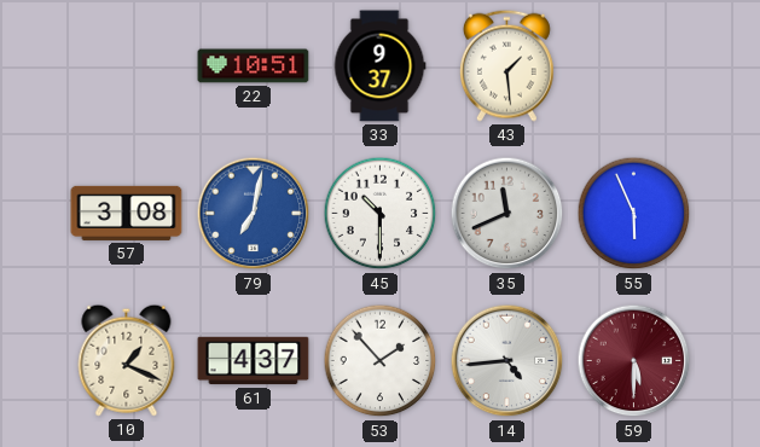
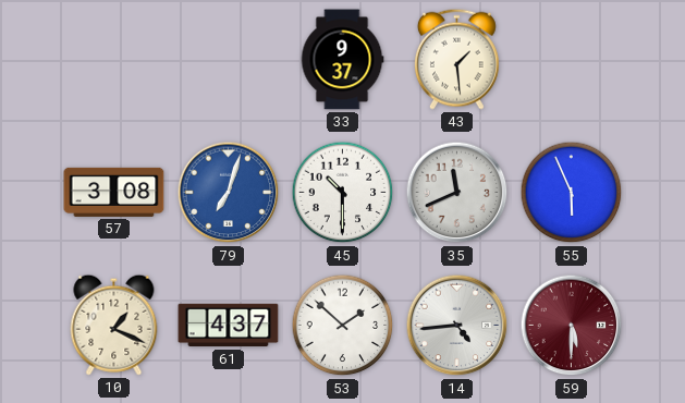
22: 10:51 -> none
79: 7:02 -> 7:03
53: 1:53 -> 1:52
